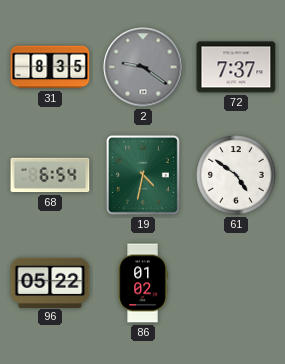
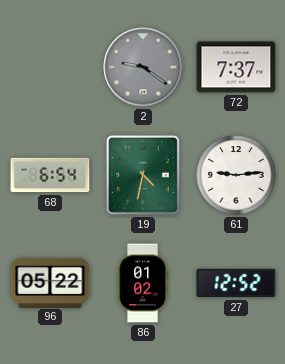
31: 8:35 -> none
61: 4:51 -> 9:14
27: none -> 12:52
